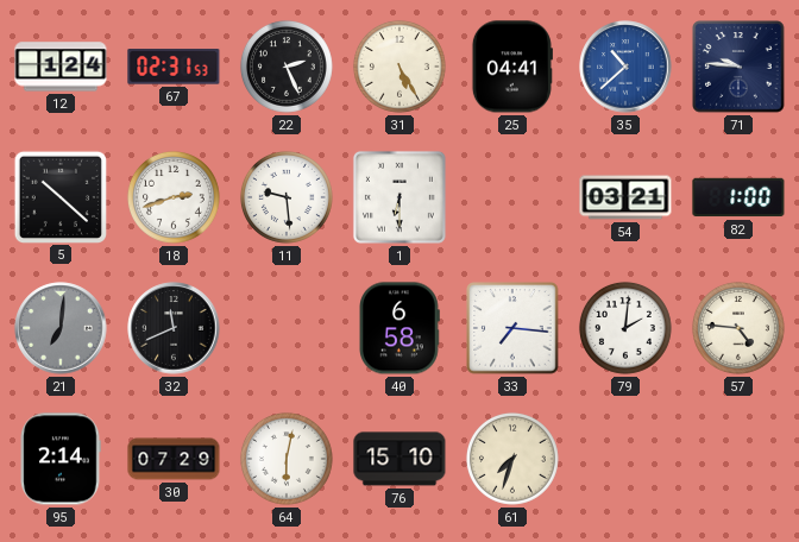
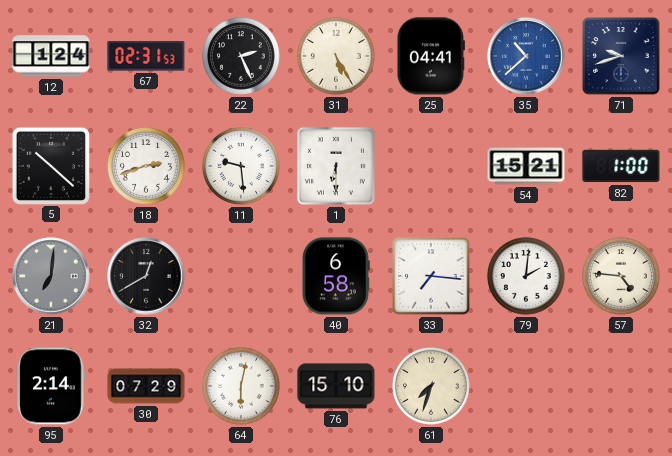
71: 9:46 -> 9:42
54: 03:21 -> 15:21
32: 11:41 -> 12:40
